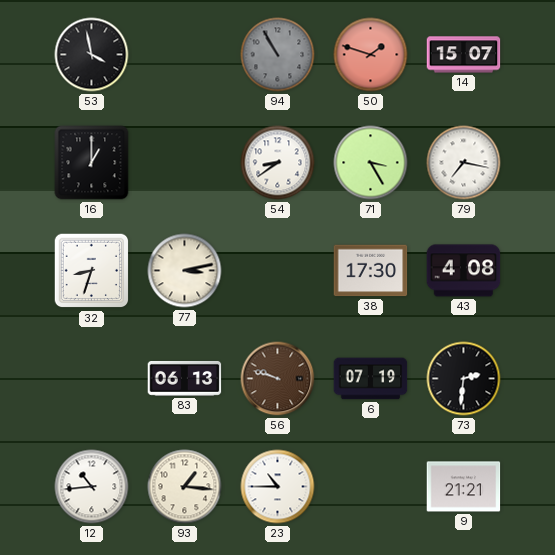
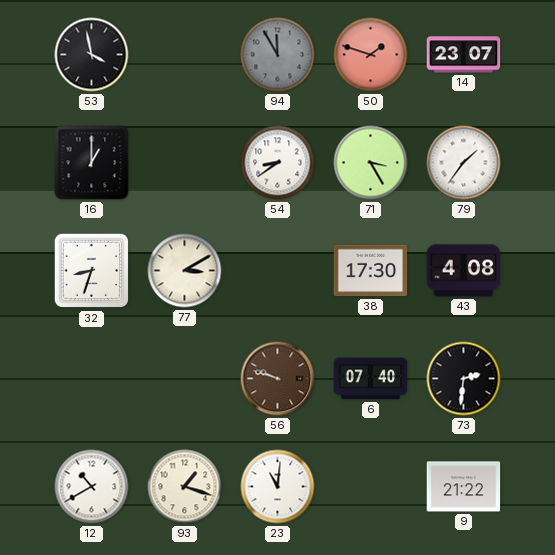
94: 10:55 -> 11:55
14: 15:07 -> 23:07
79: 7:17 -> 1:36
77: 3:13 -> 3:10
83: 06:13 -> none
6: 07:19 -> 07:40
12: 10:44 -> 10:40
93: 1:16 -> 1:18
23: 10:45 -> 11:01
9: 21:21 -> 21:22
